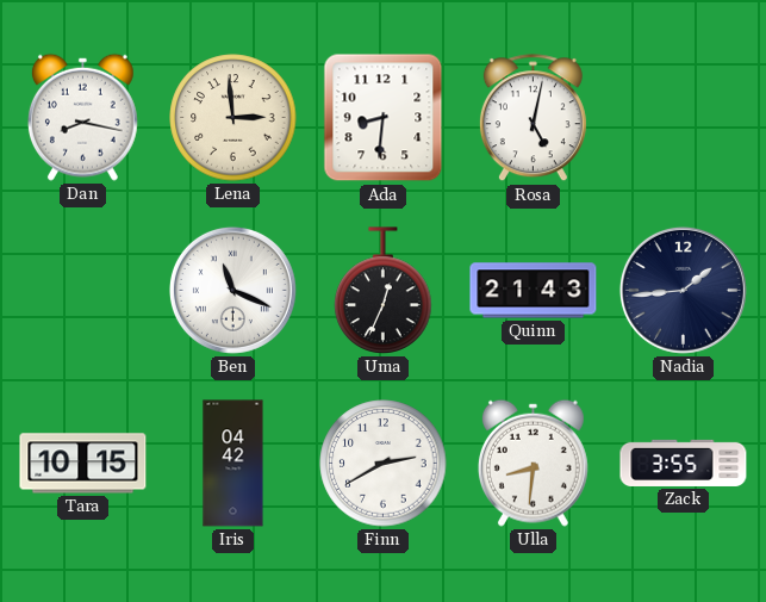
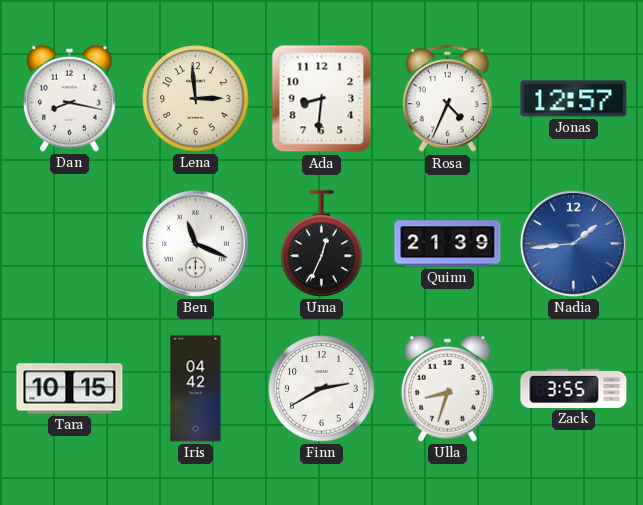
Rosa: 5:02 -> 4:34
Jonas: none -> 12:57
Quinn: 21:43 -> 21:39
Nadia dial: navy -> blue
Ulla: 8:31 -> 8:33
